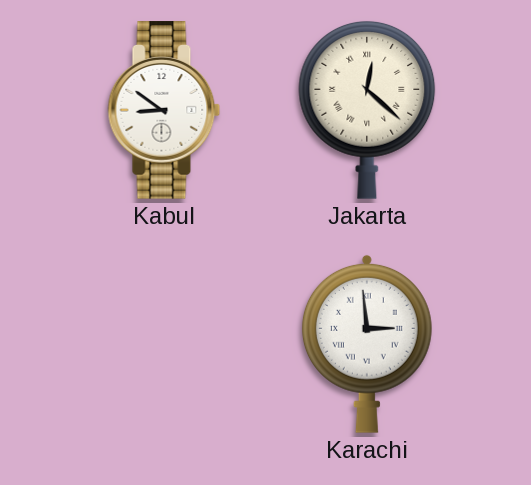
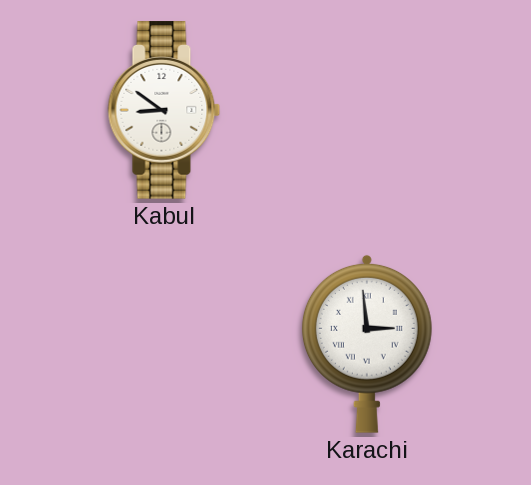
Jakarta: 12:22 -> none
